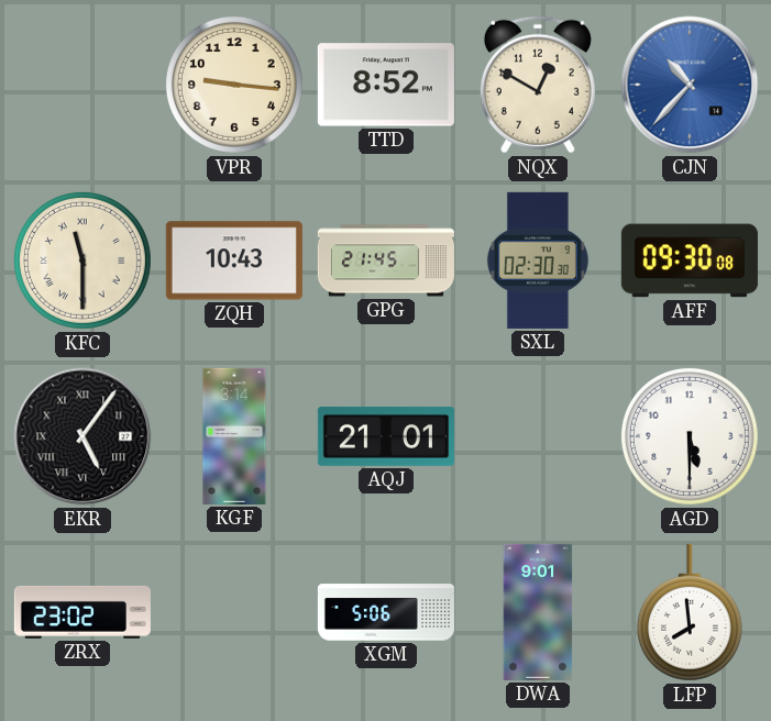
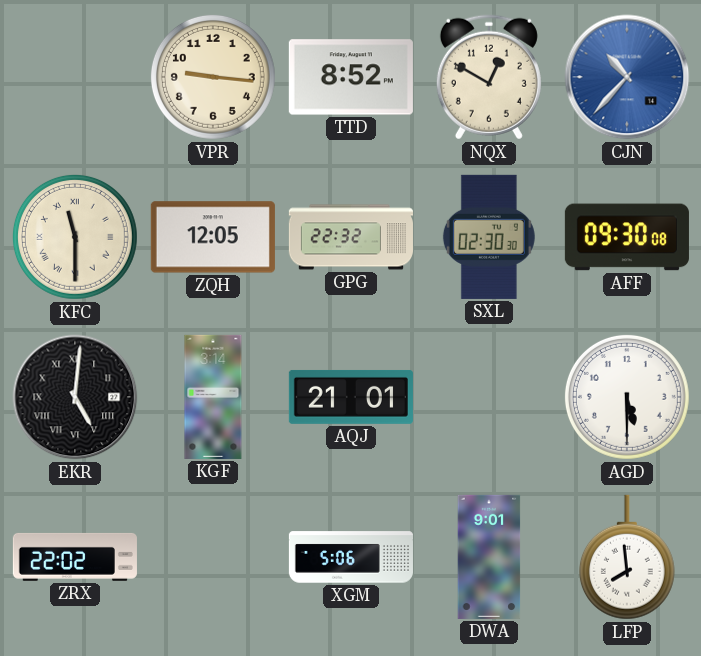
ZQH: 10:43 -> 12:05
GPG: 21:45 -> 22:32
EKR: 5:06 -> 5:01
ZRX: 23:02 -> 22:02
